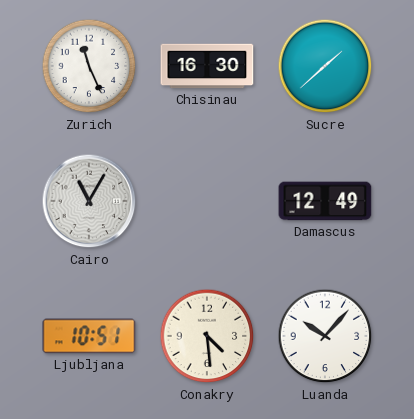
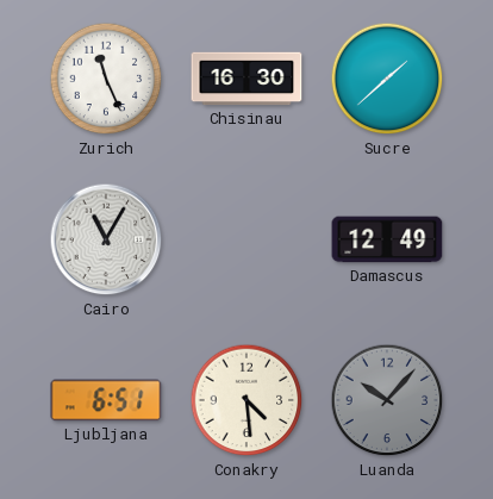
Ljubljana: 10:51 -> 6:51
Luanda dial: white -> grey
